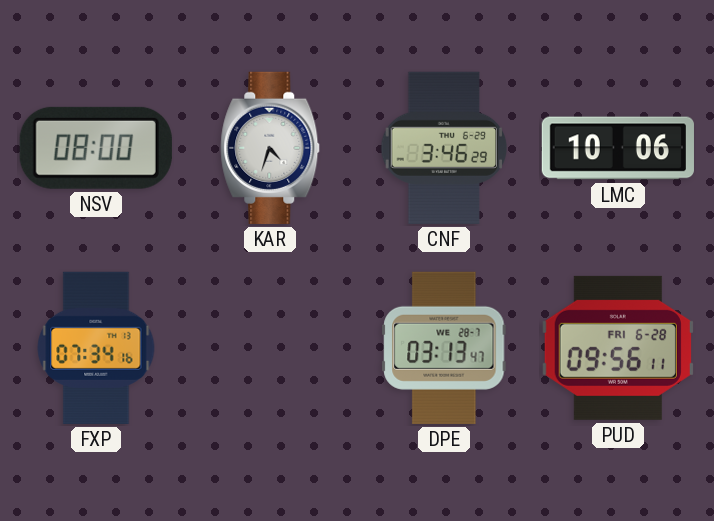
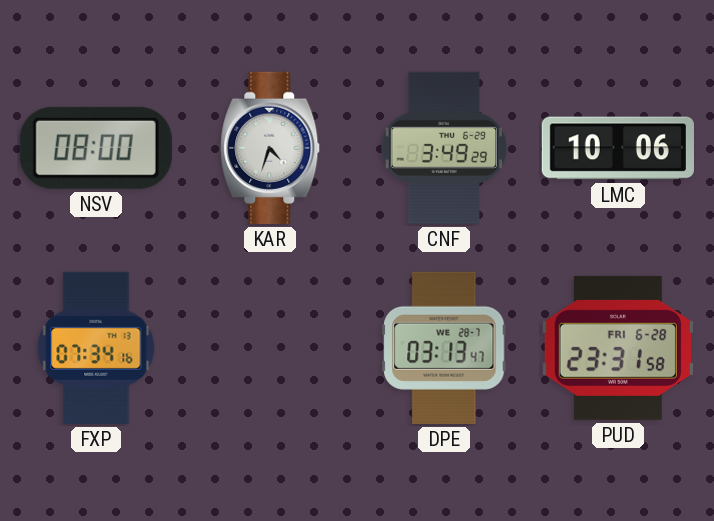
CNF: 3:46 -> 3:49
PUD: 09:56 -> 23:31
